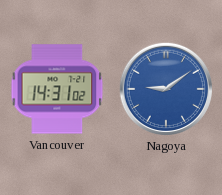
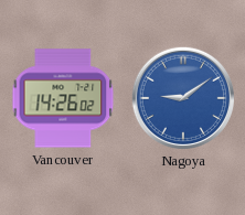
Vancouver: 14:31 -> 14:26
